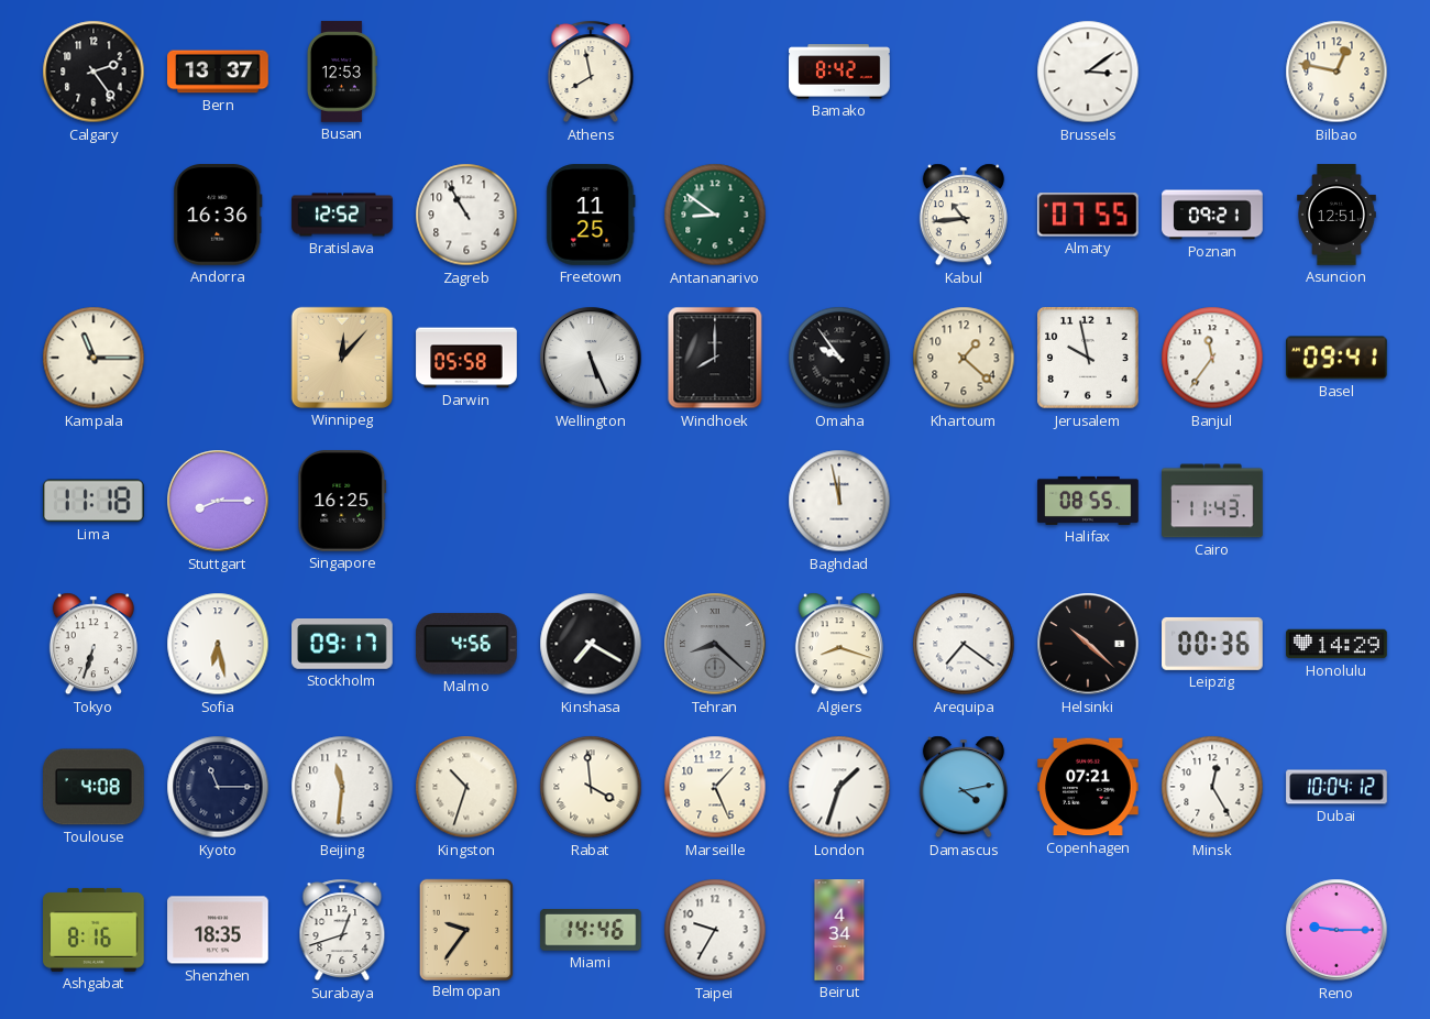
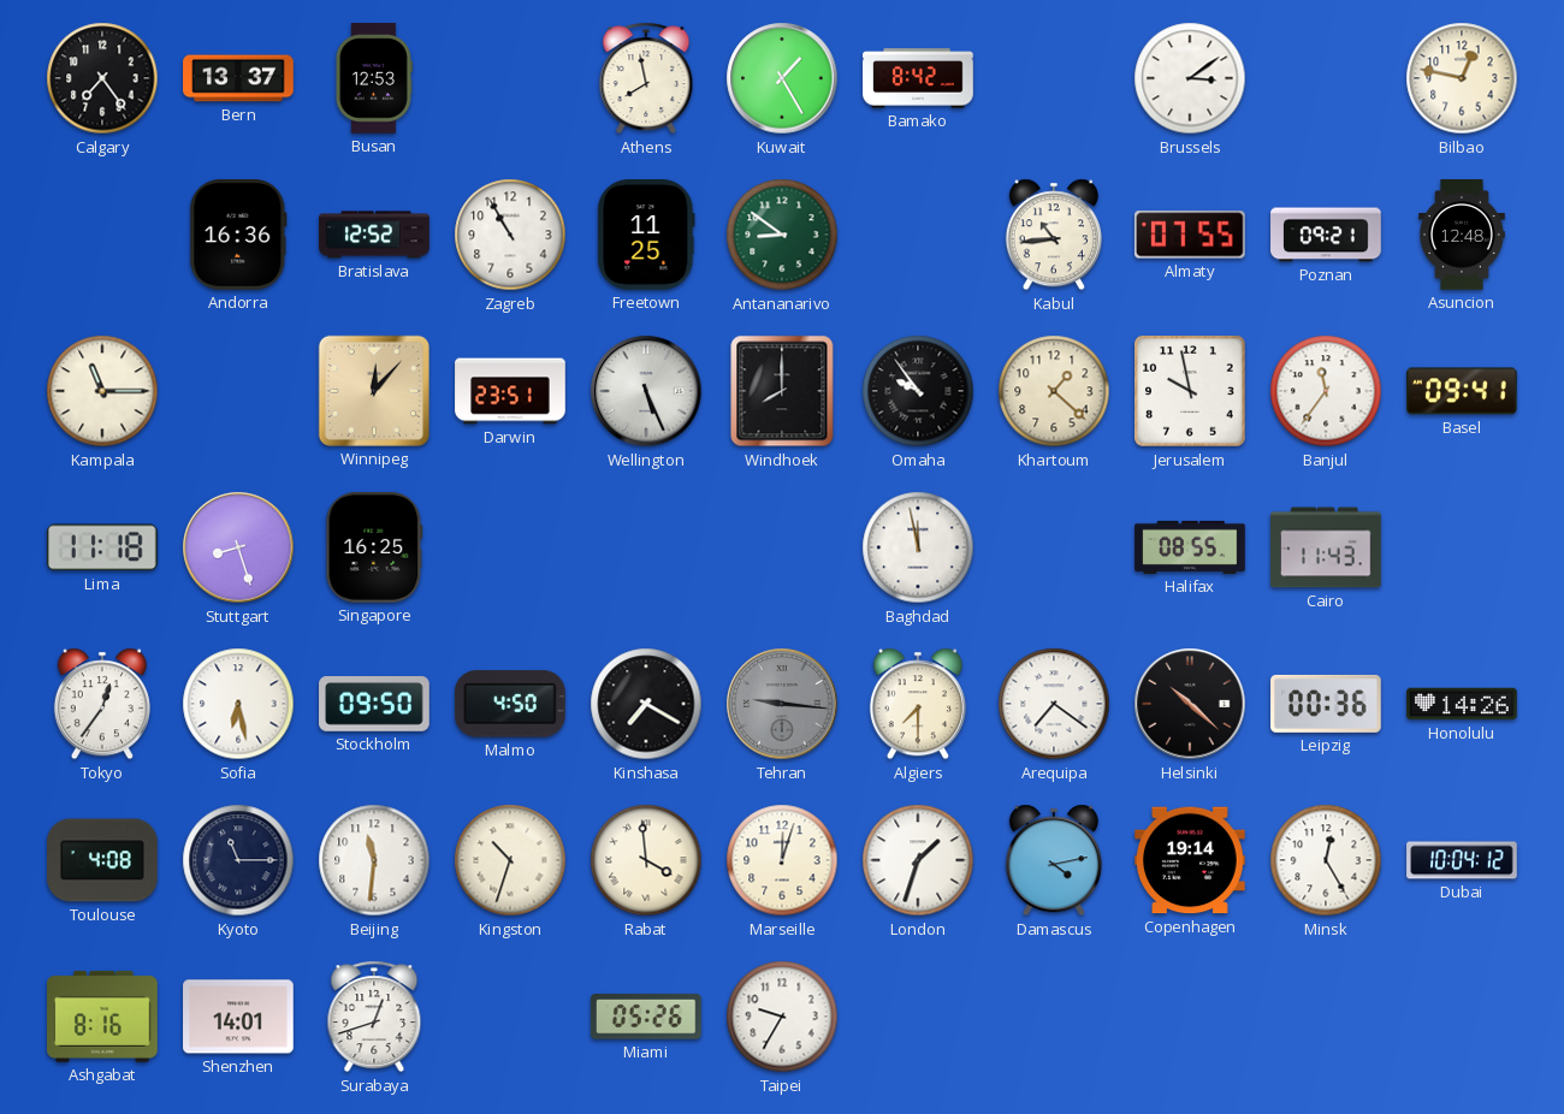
Calgary: 2:24 -> 7:24
Kuwait: none -> 1:25
Asuncion: 12:51 -> 12:48
Darwin: 05:58 -> 23:51
Stuttgart: 8:15 -> 8:27
Tokyo: 6:33 -> 12:36
Stockholm: 09:17 -> 09:50
Malmo: 4:56 -> 4:50
Tehran: 8:22 -> 9:16
Algiers: 8:18 -> 7:30
Honolulu: 14:29 -> 14:26
Marseille: 1:26 -> 12:03
Copenhagen: 07:21 -> 19:14
Shenzhen: 18:35 -> 14:01
Belmopan: 9:36 -> none
Miami: 14:46 -> 05:26
Beirut: 4:34 -> none
Reno: 9:15 -> none
